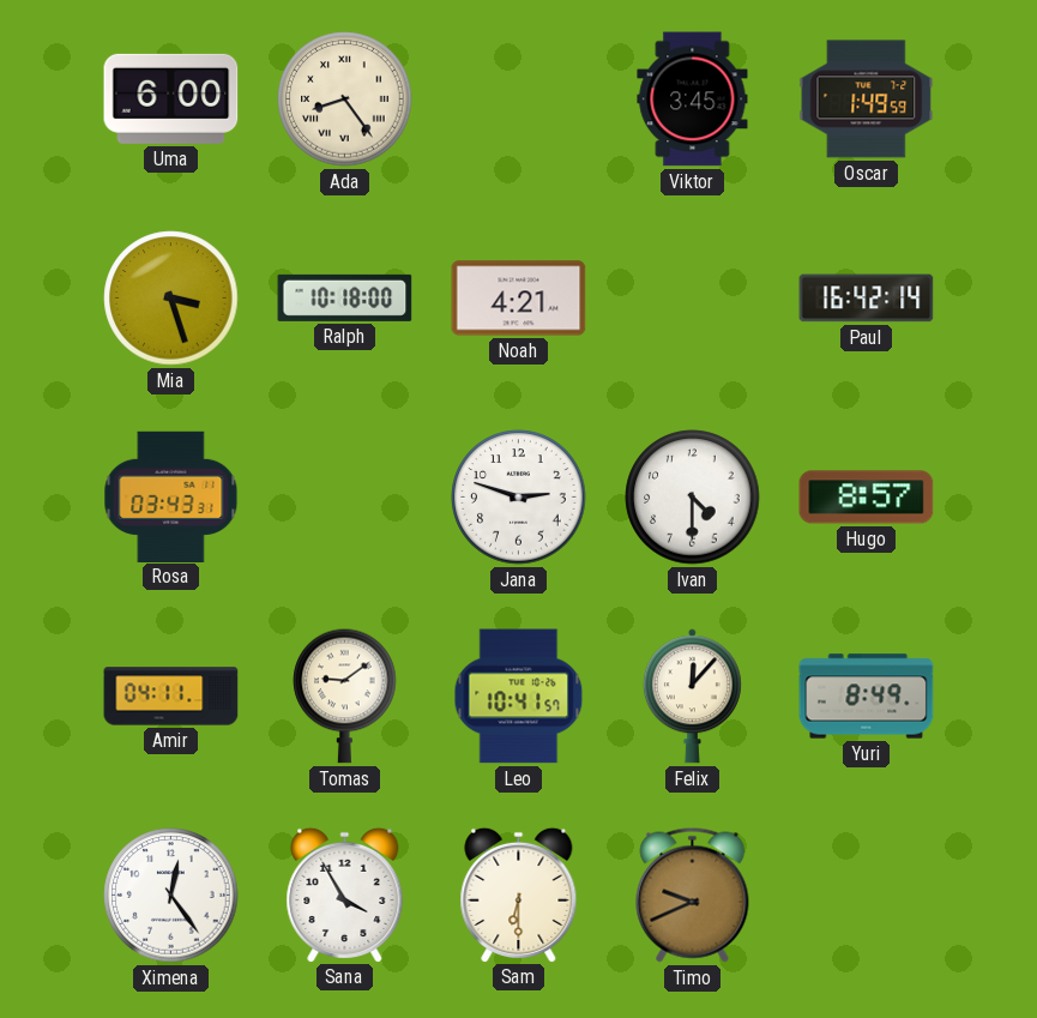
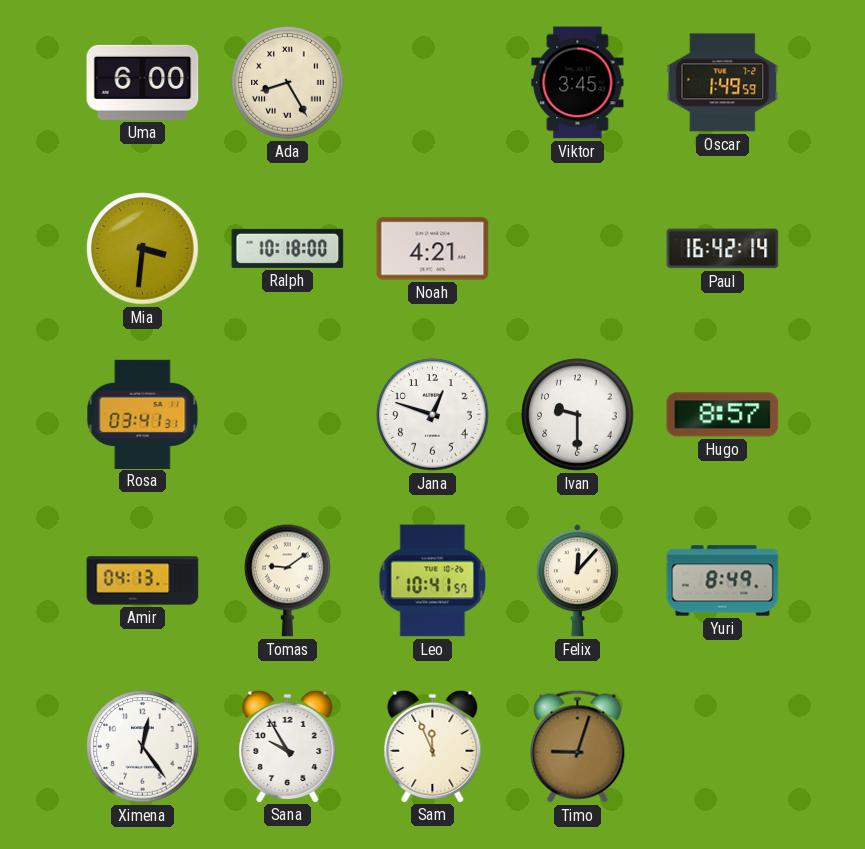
Ada: 8:24 -> 8:25
Mia: 3:27 -> 3:31
Rosa: 03:43 -> 03:41
Jana: 2:48 -> 12:48
Ivan: 4:30 -> 9:30
Amir: 04:11 -> 04:13
Sana: 3:55 -> 9:55
Sam: 6:30 -> 11:56
Timo: 9:41 -> 9:03
